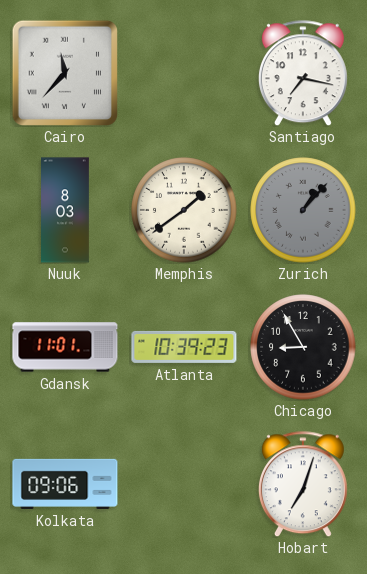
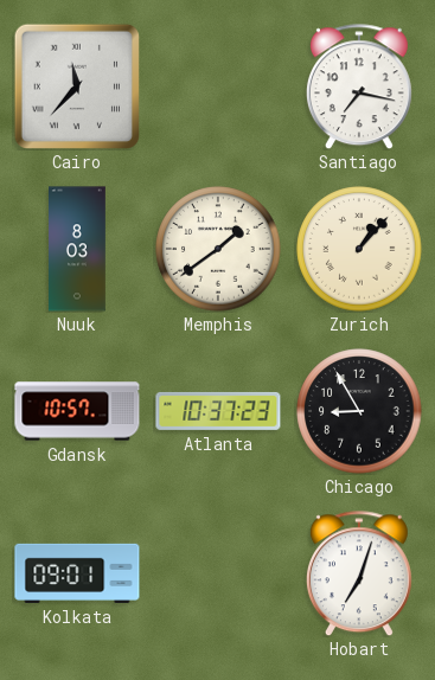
Zurich dial: grey -> cream
Gdansk: 11:01 -> 10:57
Atlanta: 10:39 -> 10:37
Kolkata: 09:06 -> 09:01
